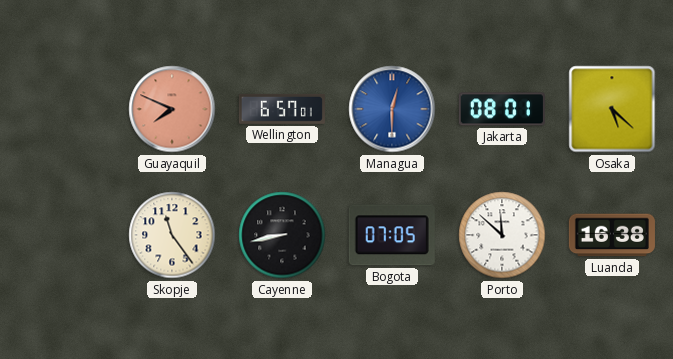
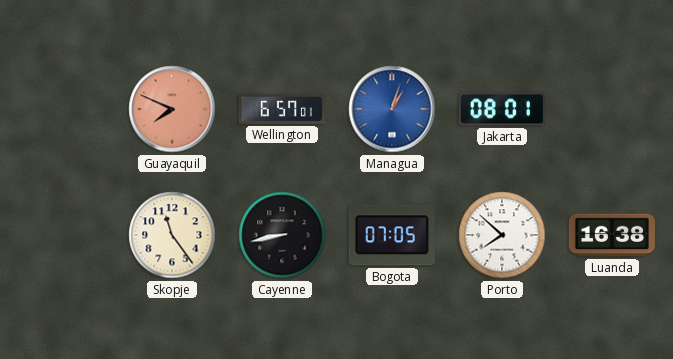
Managua: 12:30 -> 1:03
Osaka: 5:22 -> none
Porto: 11:52 -> 7:52
